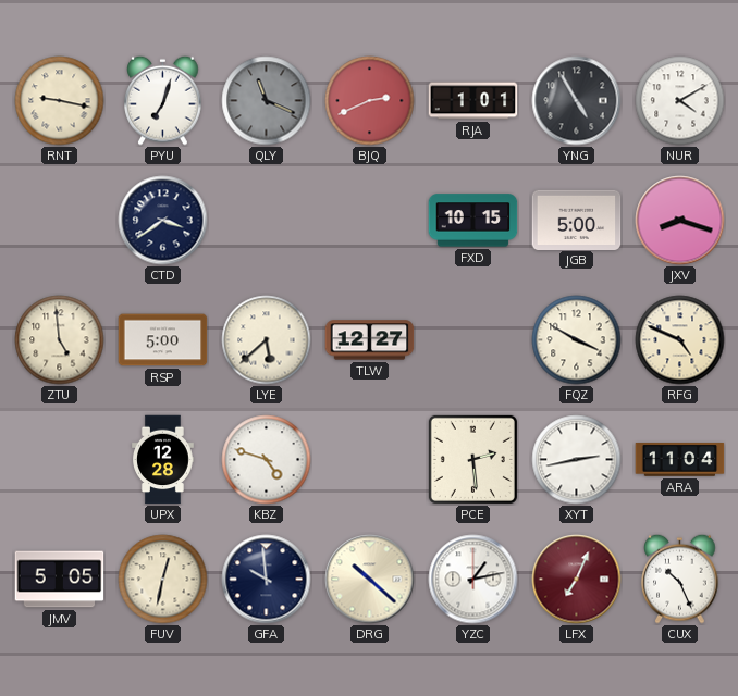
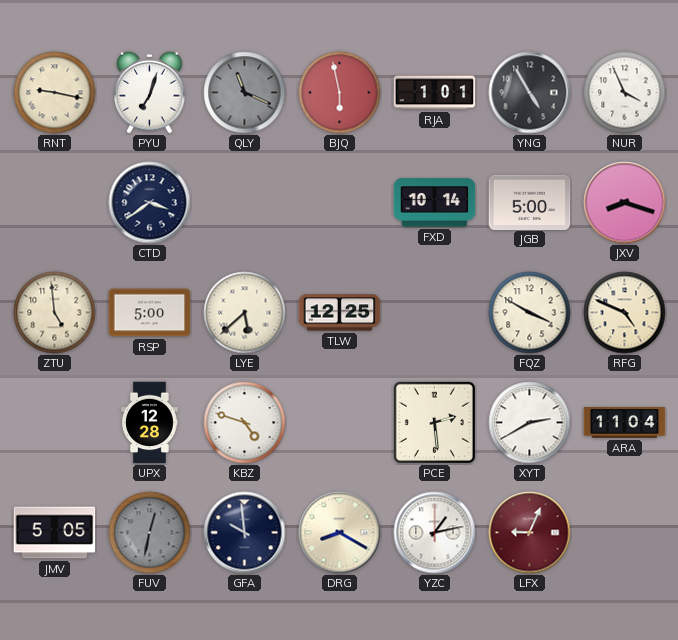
BJQ: 2:41 -> 5:58
NUR: 4:10 -> 3:56
FXD: 10:15 -> 10:14
TLW: 12:27 -> 12:25
XYT: 2:43 -> 2:40
FUV dial: cream -> grey
DRG: 10:22 -> 8:20
LFX: 7:04 -> 9:04
CUX: 10:26 -> none
